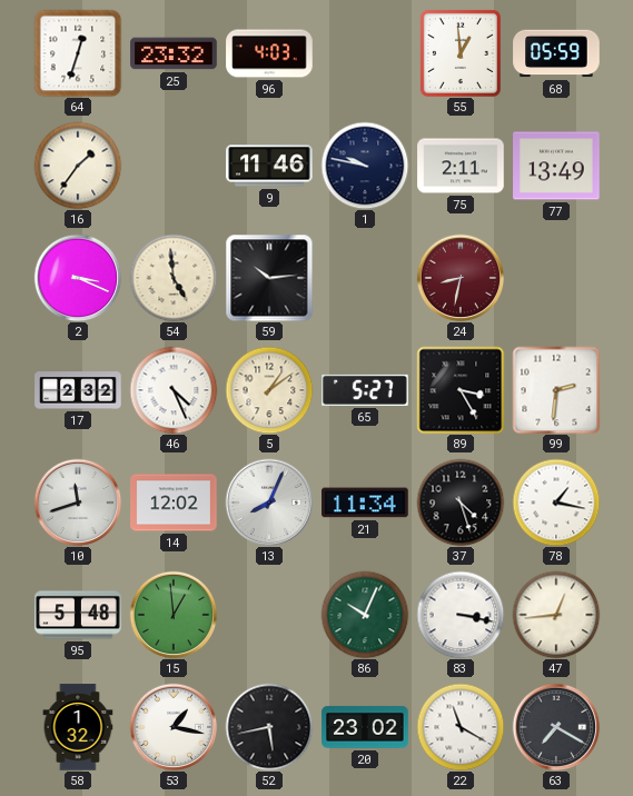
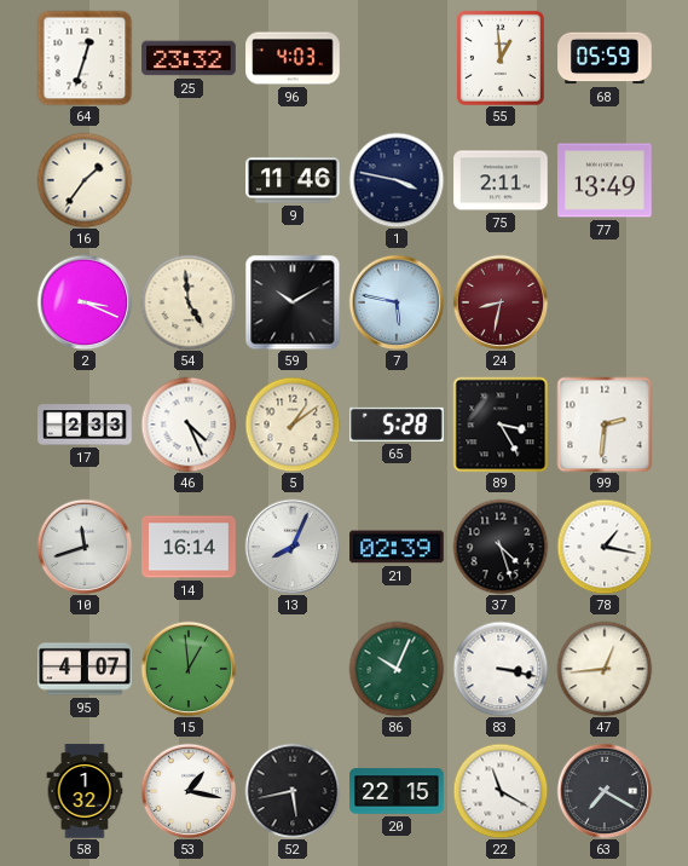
1: 9:47 -> 3:47
59: 10:14 -> 10:10
7: none -> 5:47
17: 2:32 -> 2:33
65: 5:27 -> 5:28
14: 12:02 -> 16:14
21: 11:34 -> 02:39
95: 5:48 -> 4:07
20: 23:02 -> 22:15
